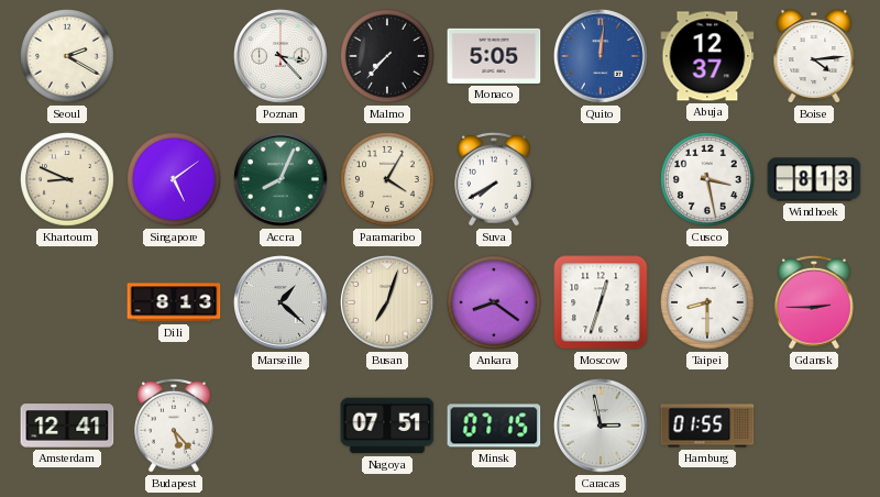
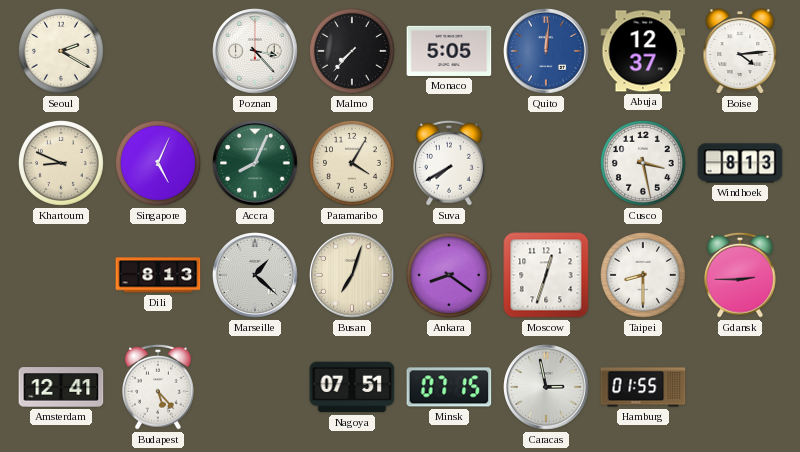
Singapore: 5:09 -> 5:04
